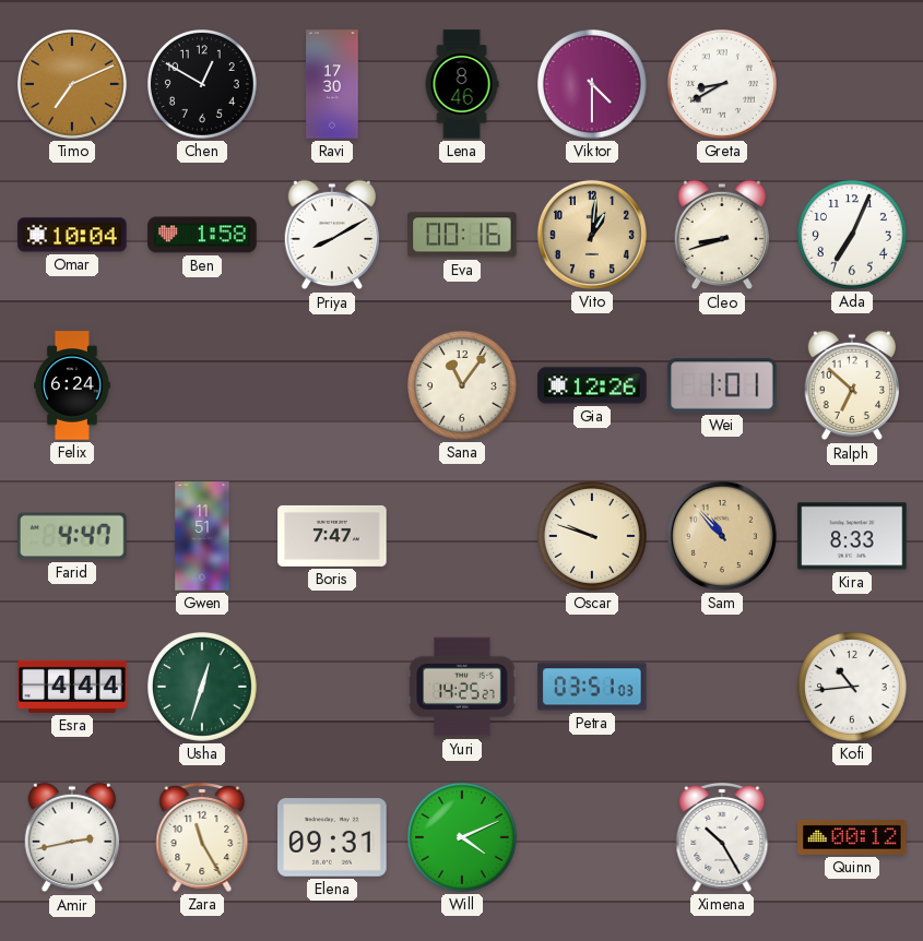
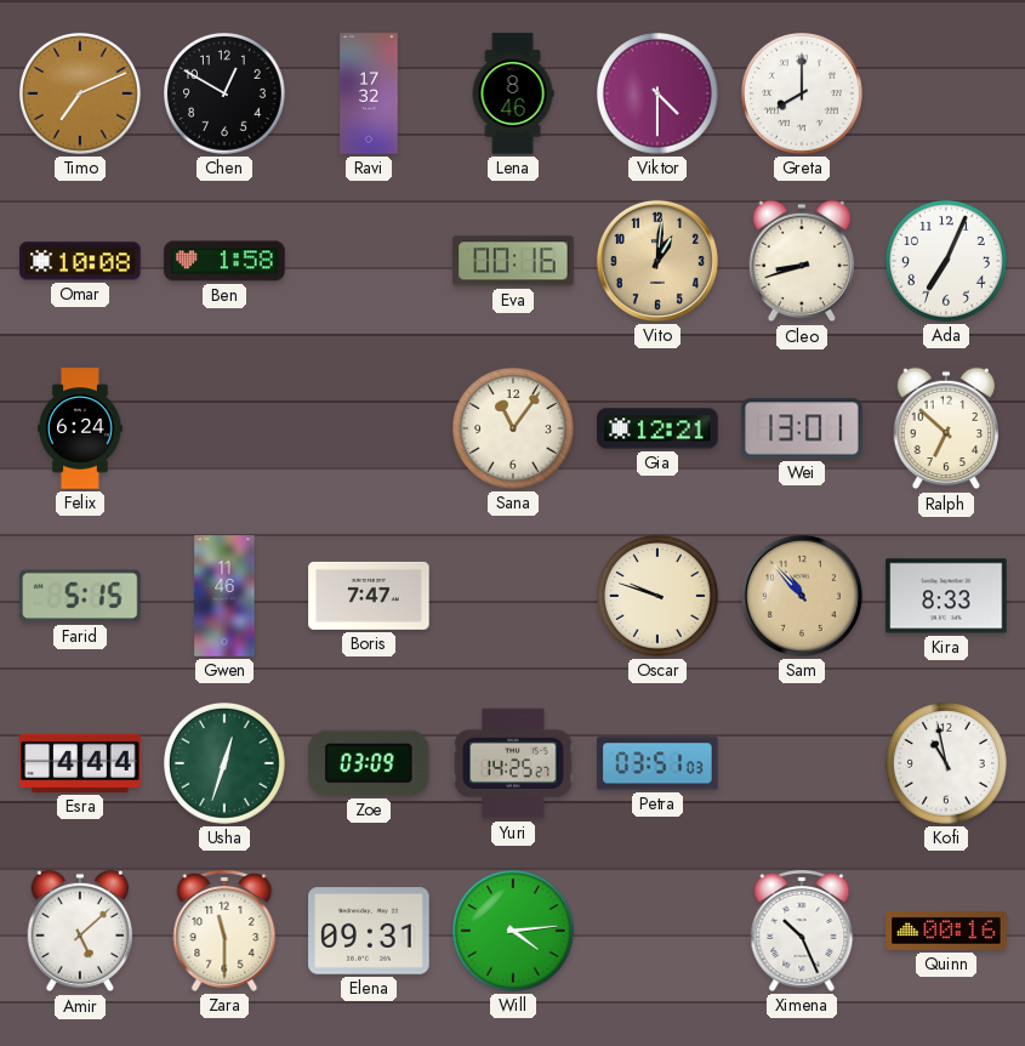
Ravi: 17:30 -> 17:32
Greta: 8:40 -> 8:00
Omar: 10:04 -> 10:08
Priya: 8:10 -> none
Gia: 12:26 -> 12:21
Wei: 1:01 -> 13:01
Farid: 4:47 -> 5:15
Gwen: 11:51 -> 11:46
Zoe: none -> 03:09
Kofi: 10:44 -> 10:58
Amir: 2:43 -> 5:08
Zara: 11:25 -> 11:30
Will: 4:11 -> 4:14
Ximena: 10:25 -> 10:26
Quinn: 00:12 -> 00:16
